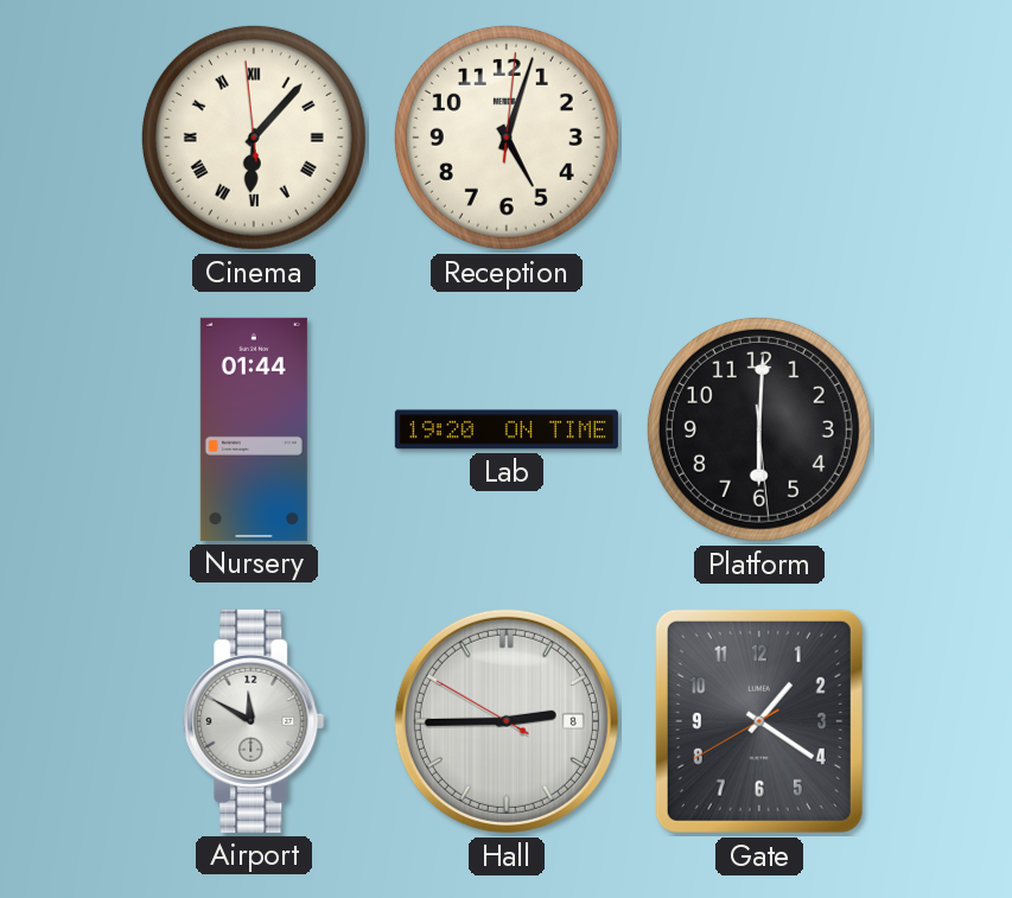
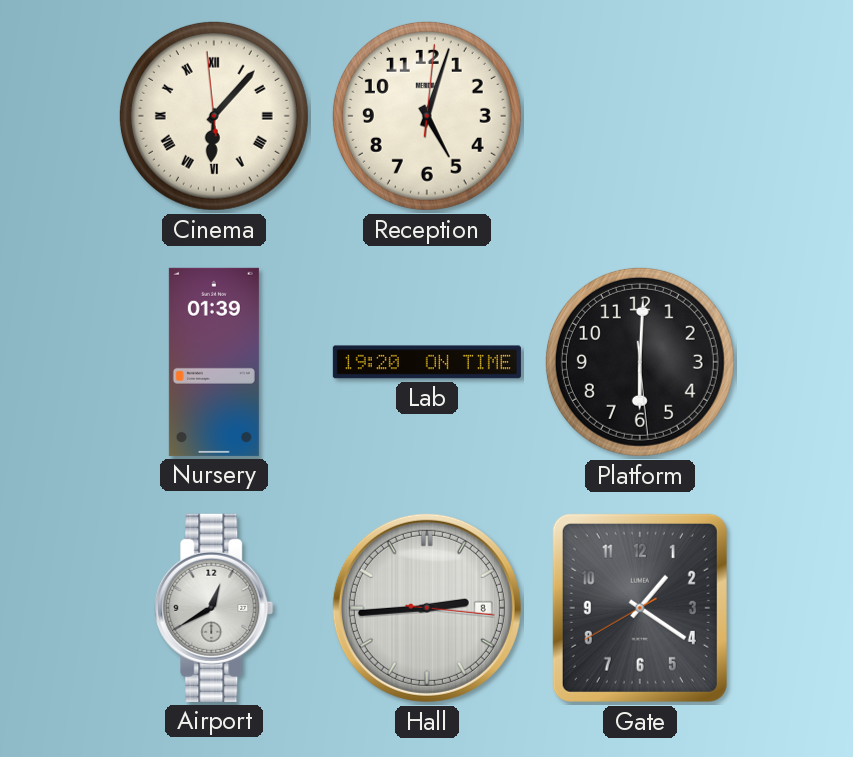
Nursery: 01:44 -> 01:39
Airport: 11:50 -> 12:40
Hall: 2:44:50 -> 2:44:16
